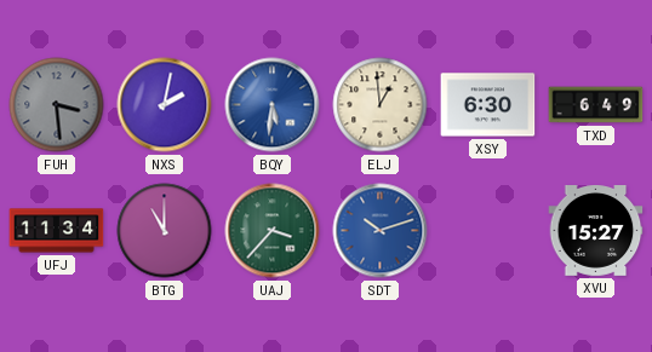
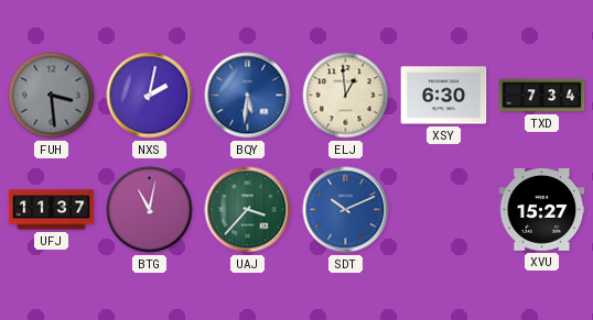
TXD: 6:49 -> 7:34
UFJ: 11:34 -> 11:37
BTG: 11:00 -> 11:02
SDT: 10:12 -> 10:11
